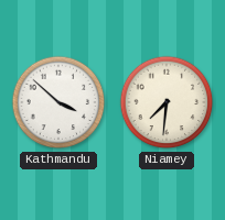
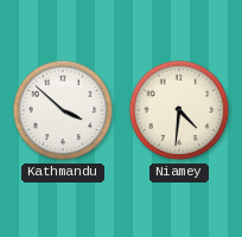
Niamey: 7:31 -> 4:31
